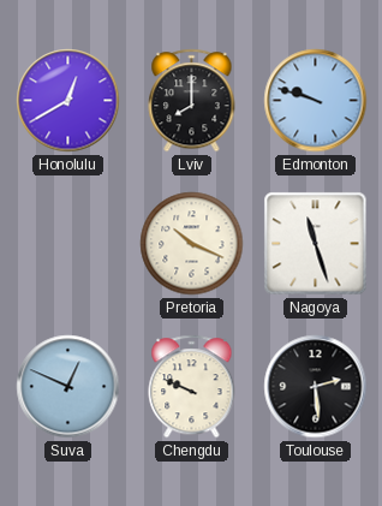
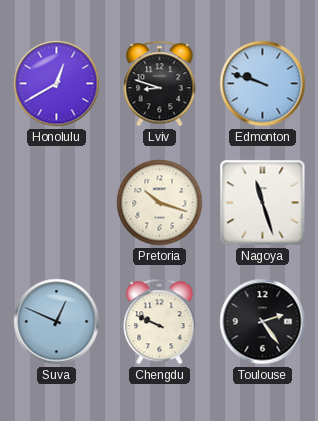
Lviv: 8:00 -> 8:48
Pretoria: 10:19 -> 10:18
Toulouse: 2:29 -> 2:24
